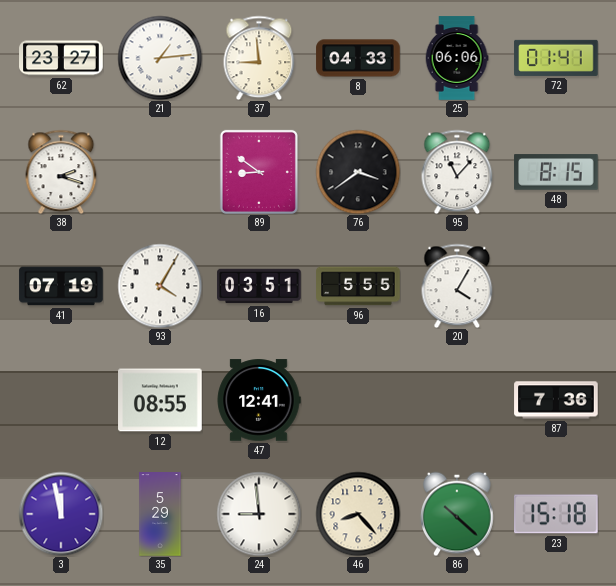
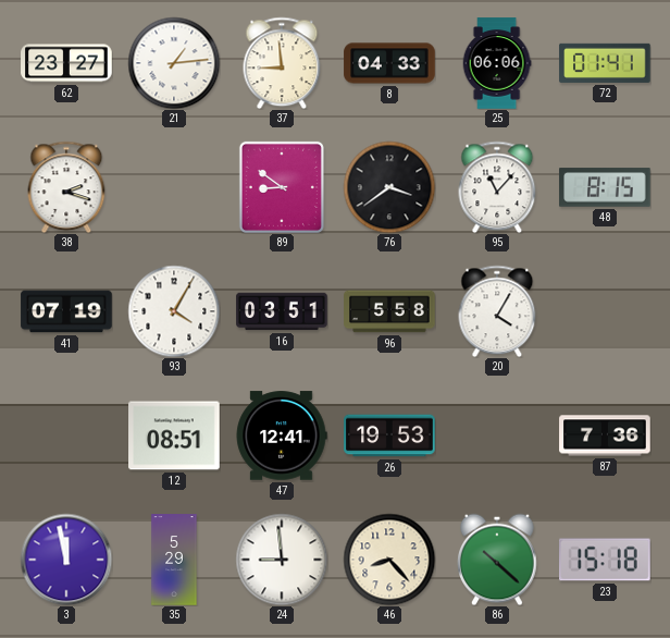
96: 5:55 -> 5:58
12: 08:55 -> 08:51
26: none -> 19:53
